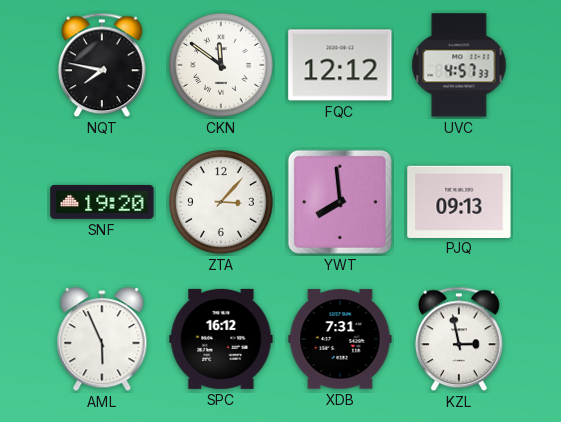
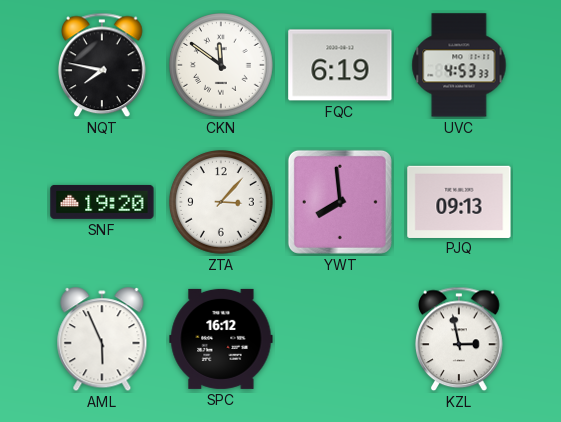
FQC: 12:12 -> 6:19
UVC: 4:57 -> 4:53
XDB: 7:31 -> none
